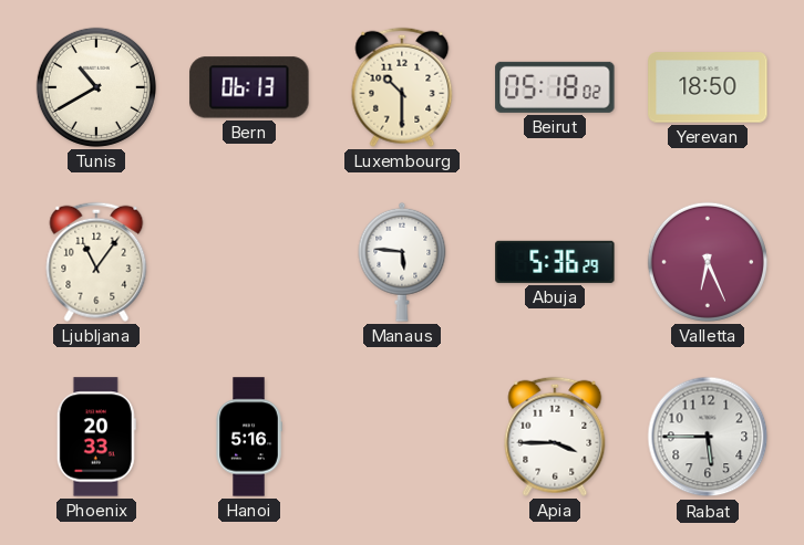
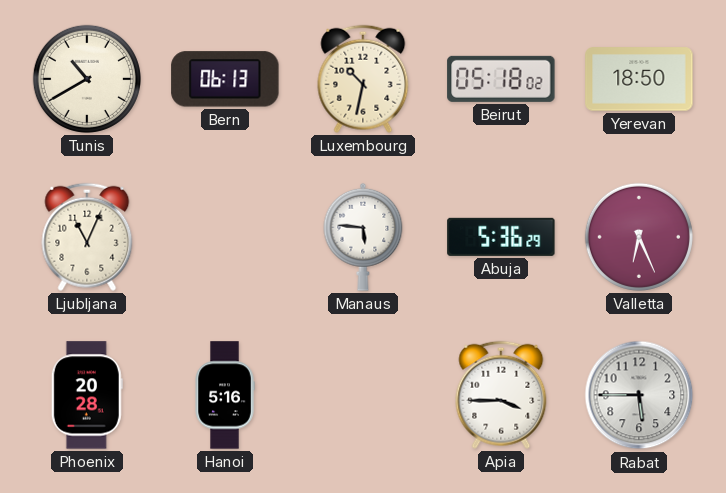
Luxembourg: 10:30 -> 10:32
Ljubljana: 11:06 -> 11:04
Phoenix: 20:33 -> 20:28
